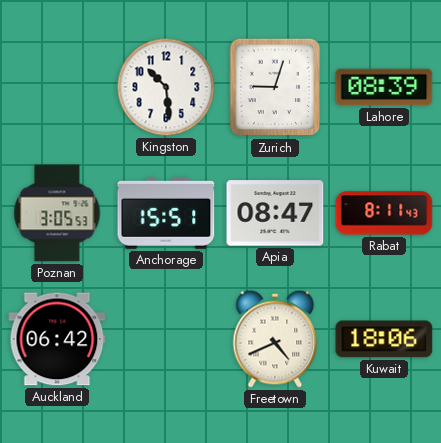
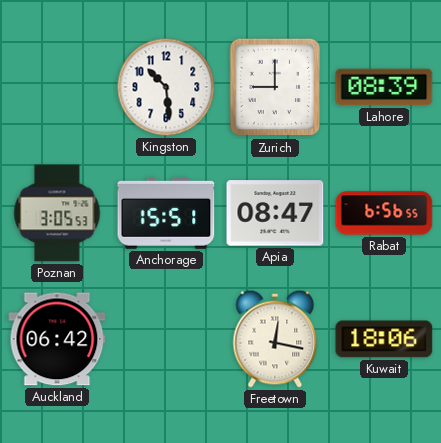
Zurich: 9:03 -> 9:00
Rabat: 8:11 -> 6:56
Freetown: 4:41 -> 12:17
